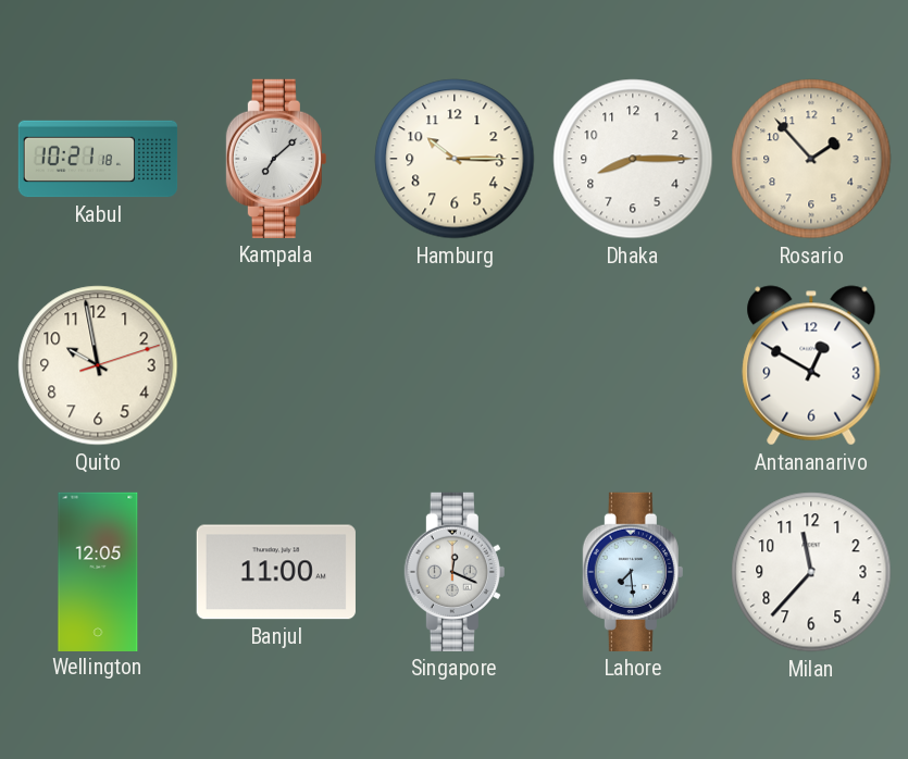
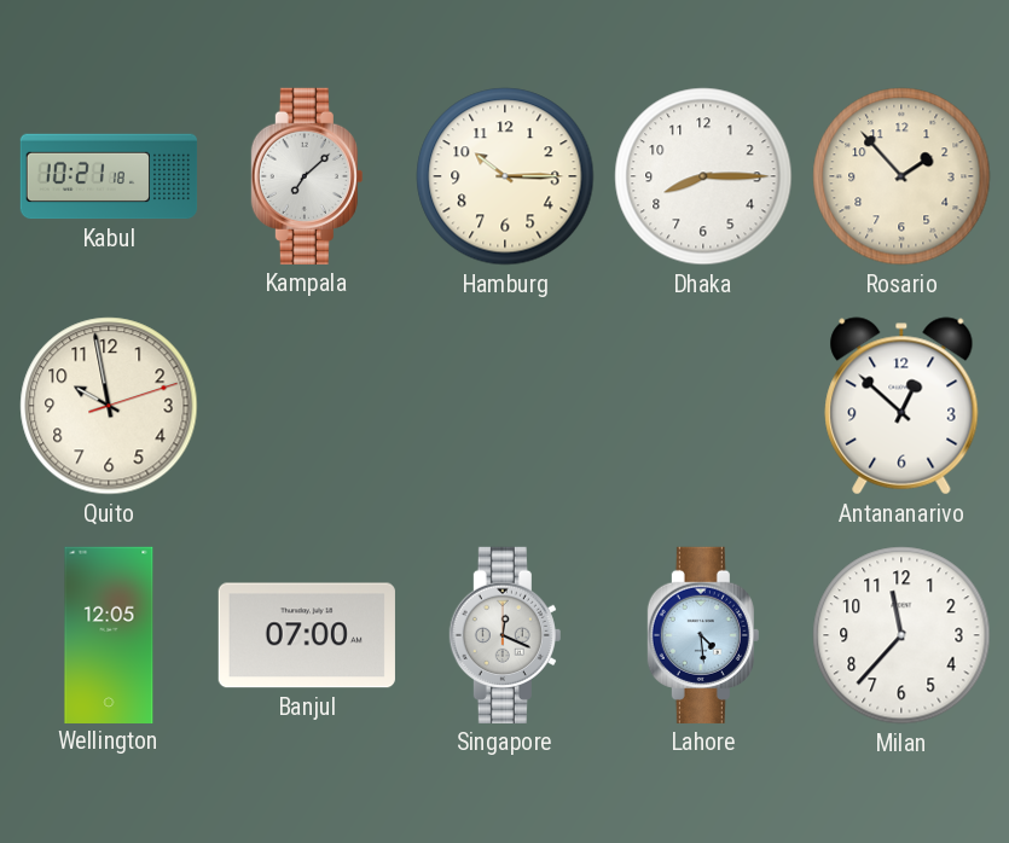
Antananarivo: 12:50 -> 12:52
Banjul: 11:00 -> 07:00
Lahore: 7:29 -> 4:29
